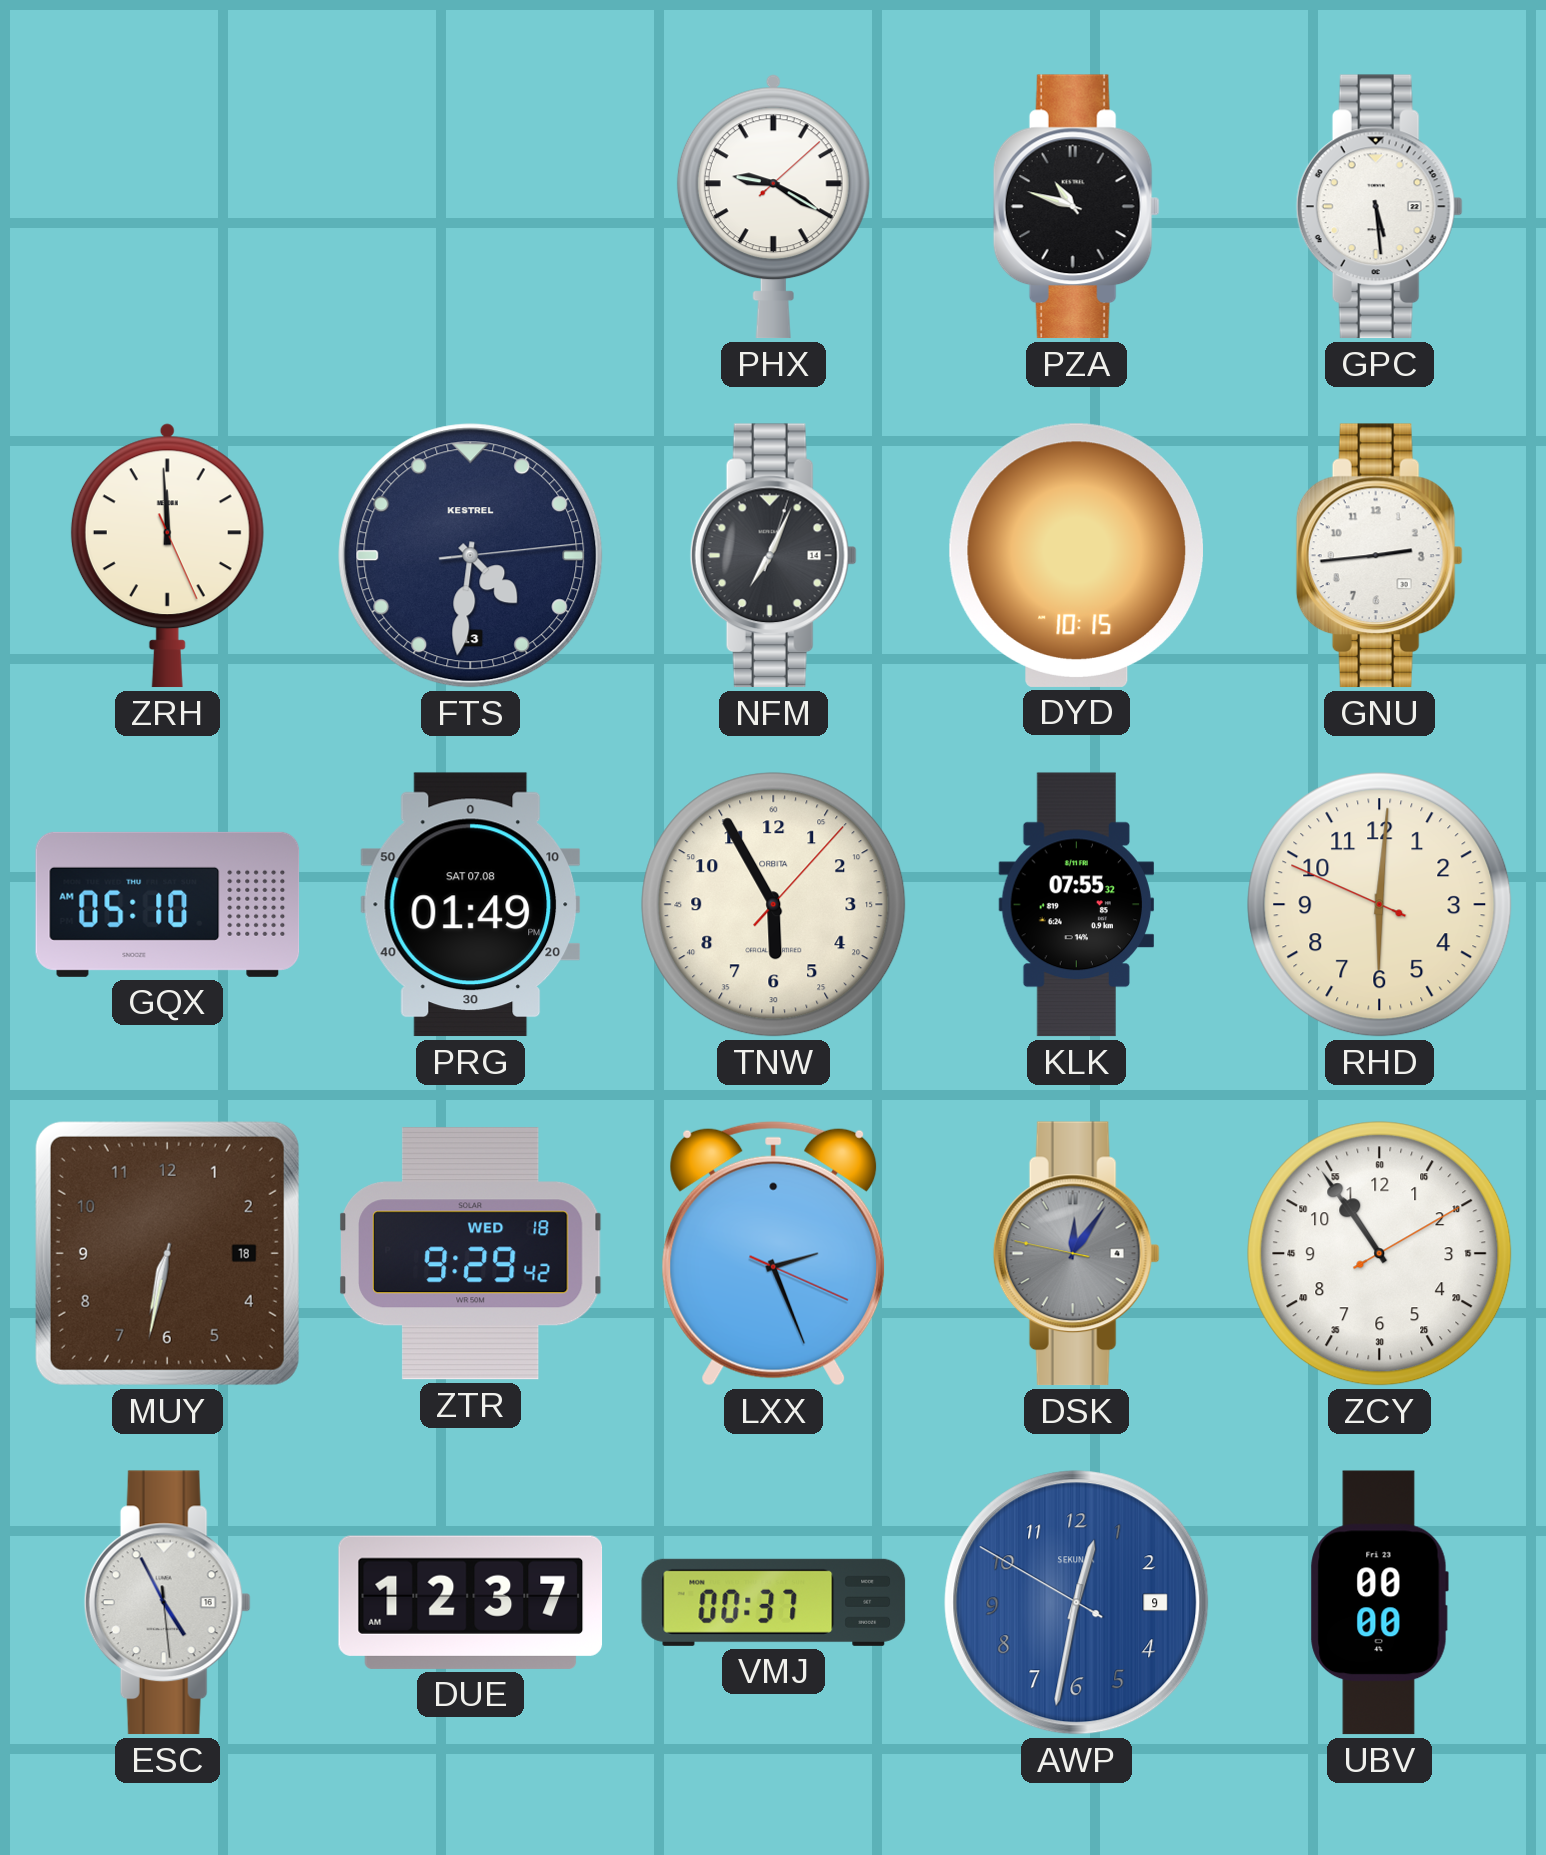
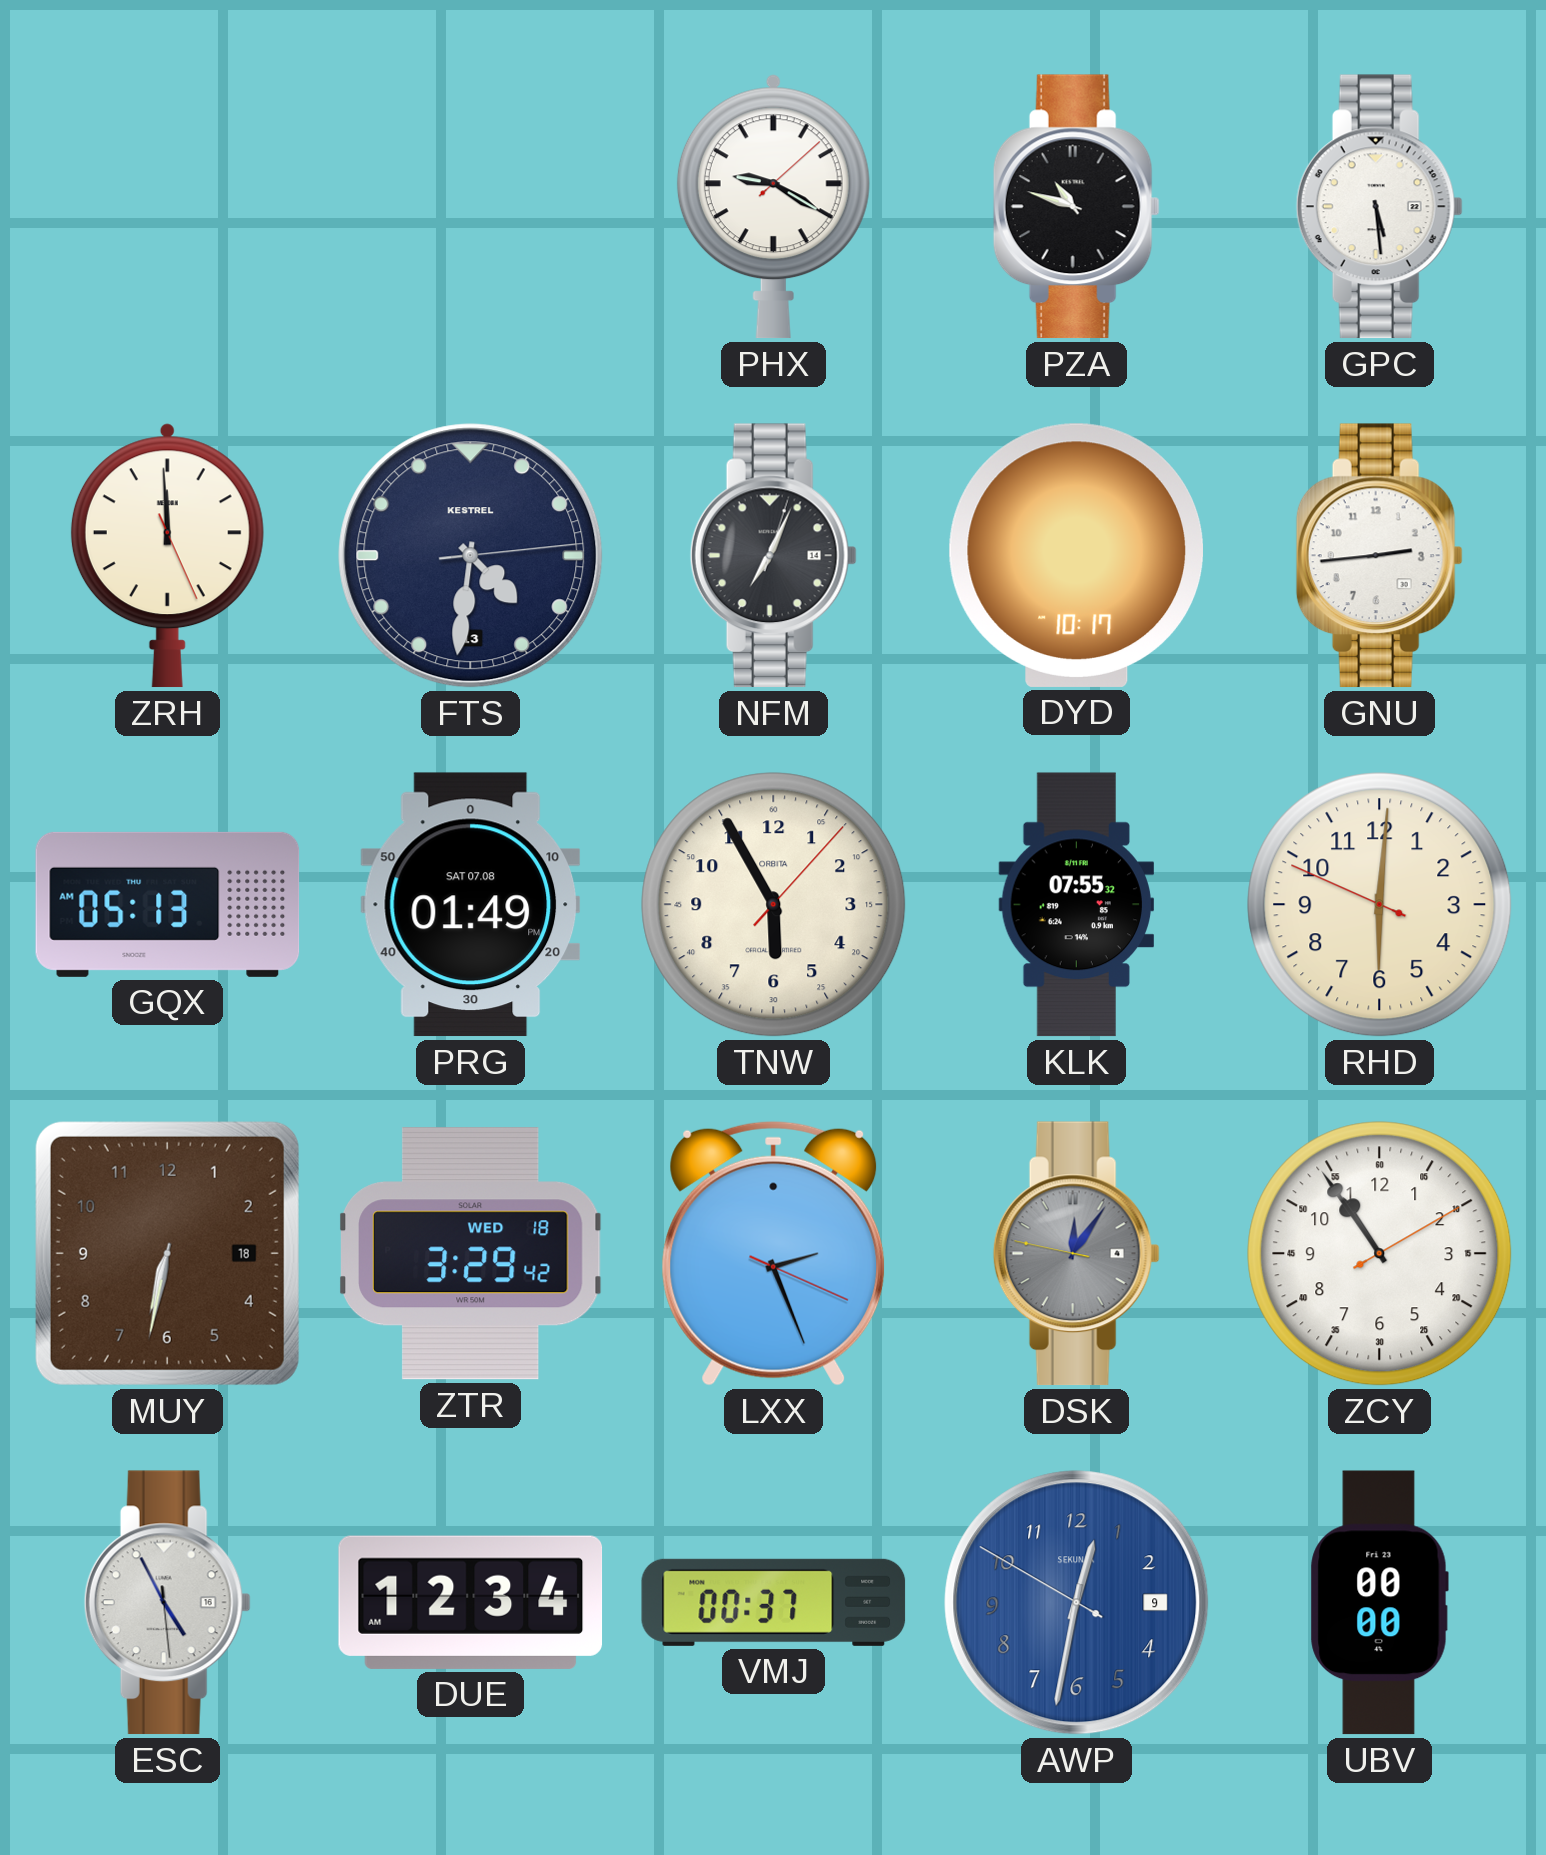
DYD: 10:15 -> 10:17
GQX: 05:10 -> 05:13
ZTR: 9:29 -> 3:29
DUE: 12:37 -> 12:34
